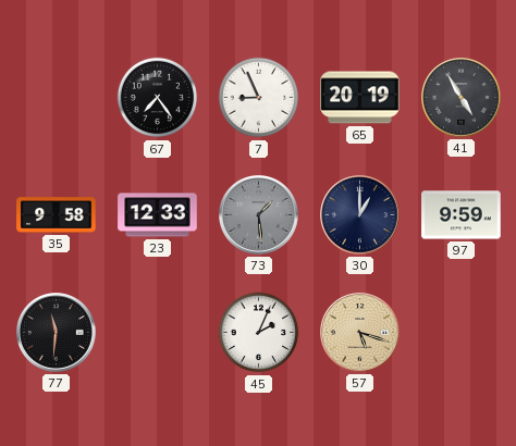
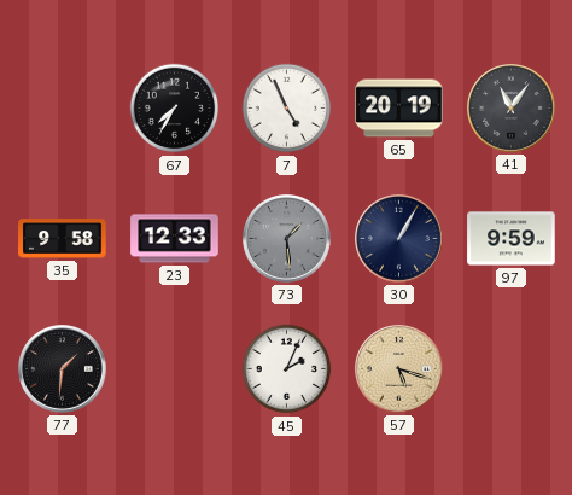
67: 7:24 -> 7:35
7: 8:56 -> 4:56
41: 4:55 -> 11:06
30: 1:00 -> 1:05
77: 11:31 -> 1:31
